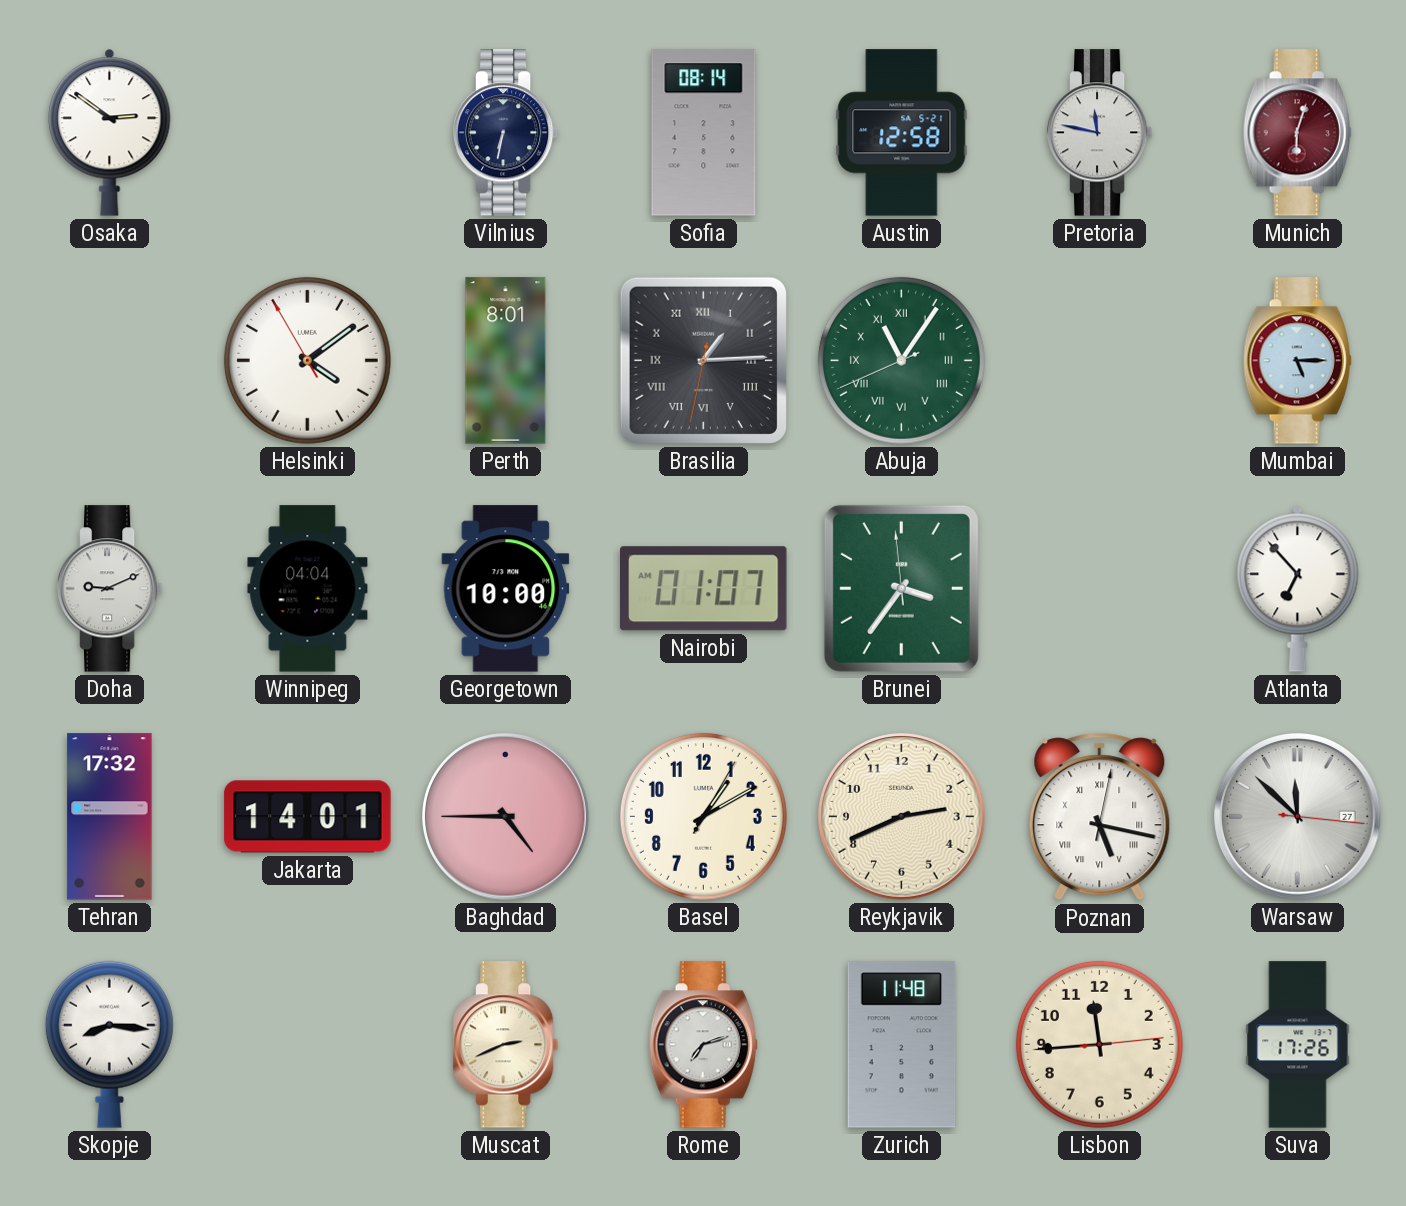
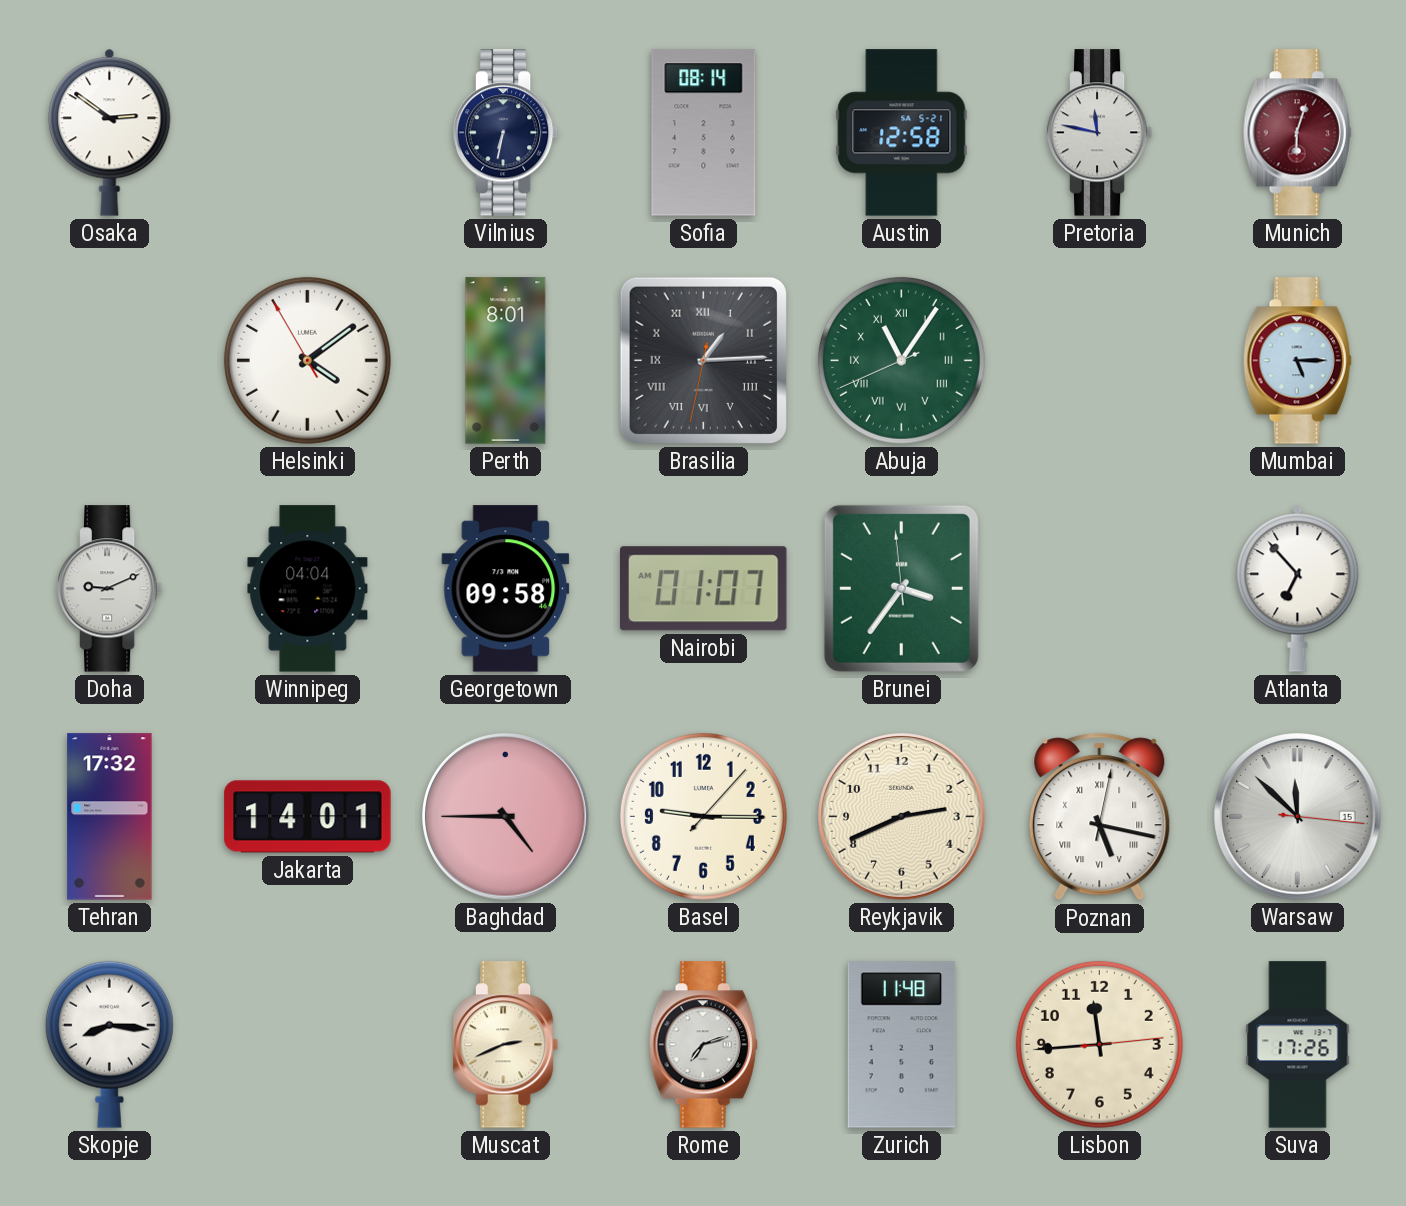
Georgetown: 10:00 -> 09:58
Basel: 1:10 -> 9:15
Warsaw date: 27 -> 15
